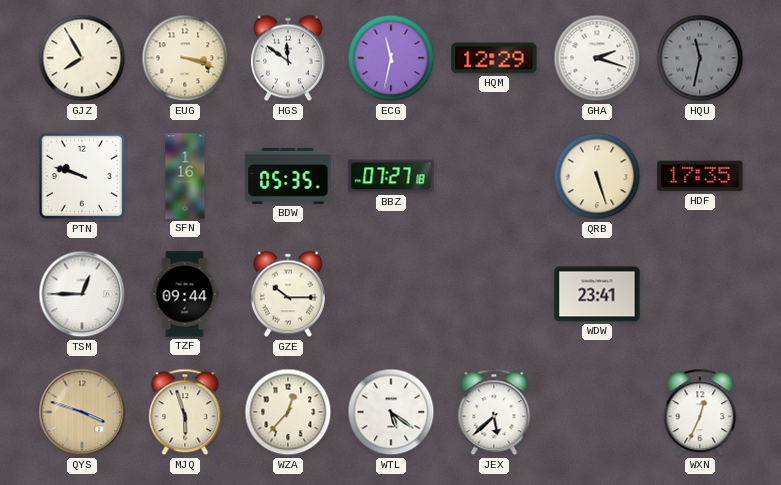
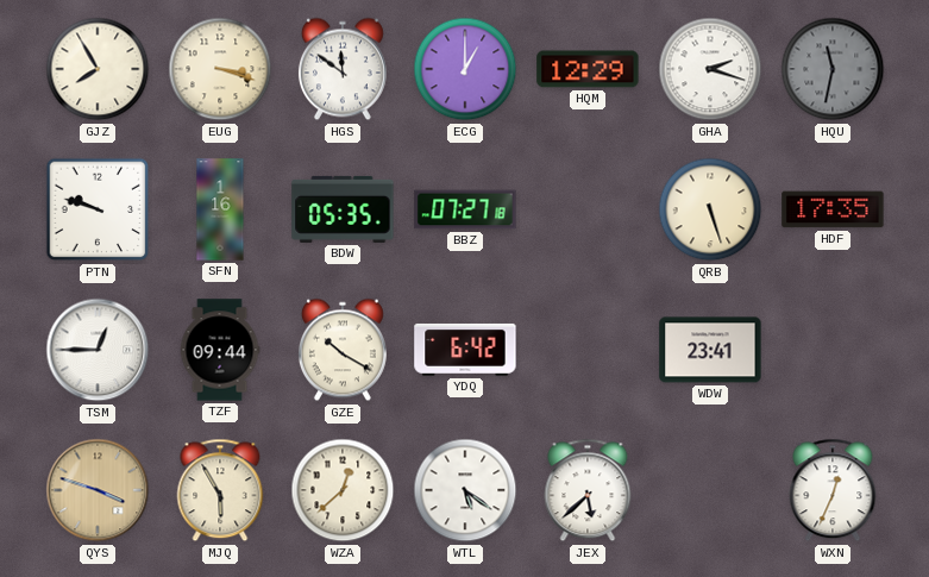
ECG: 11:32 -> 1:00
GZE: 10:15 -> 10:20
YDQ: none -> 6:42
MJQ: 5:57 -> 5:55
WZA: 12:37 -> 12:38
